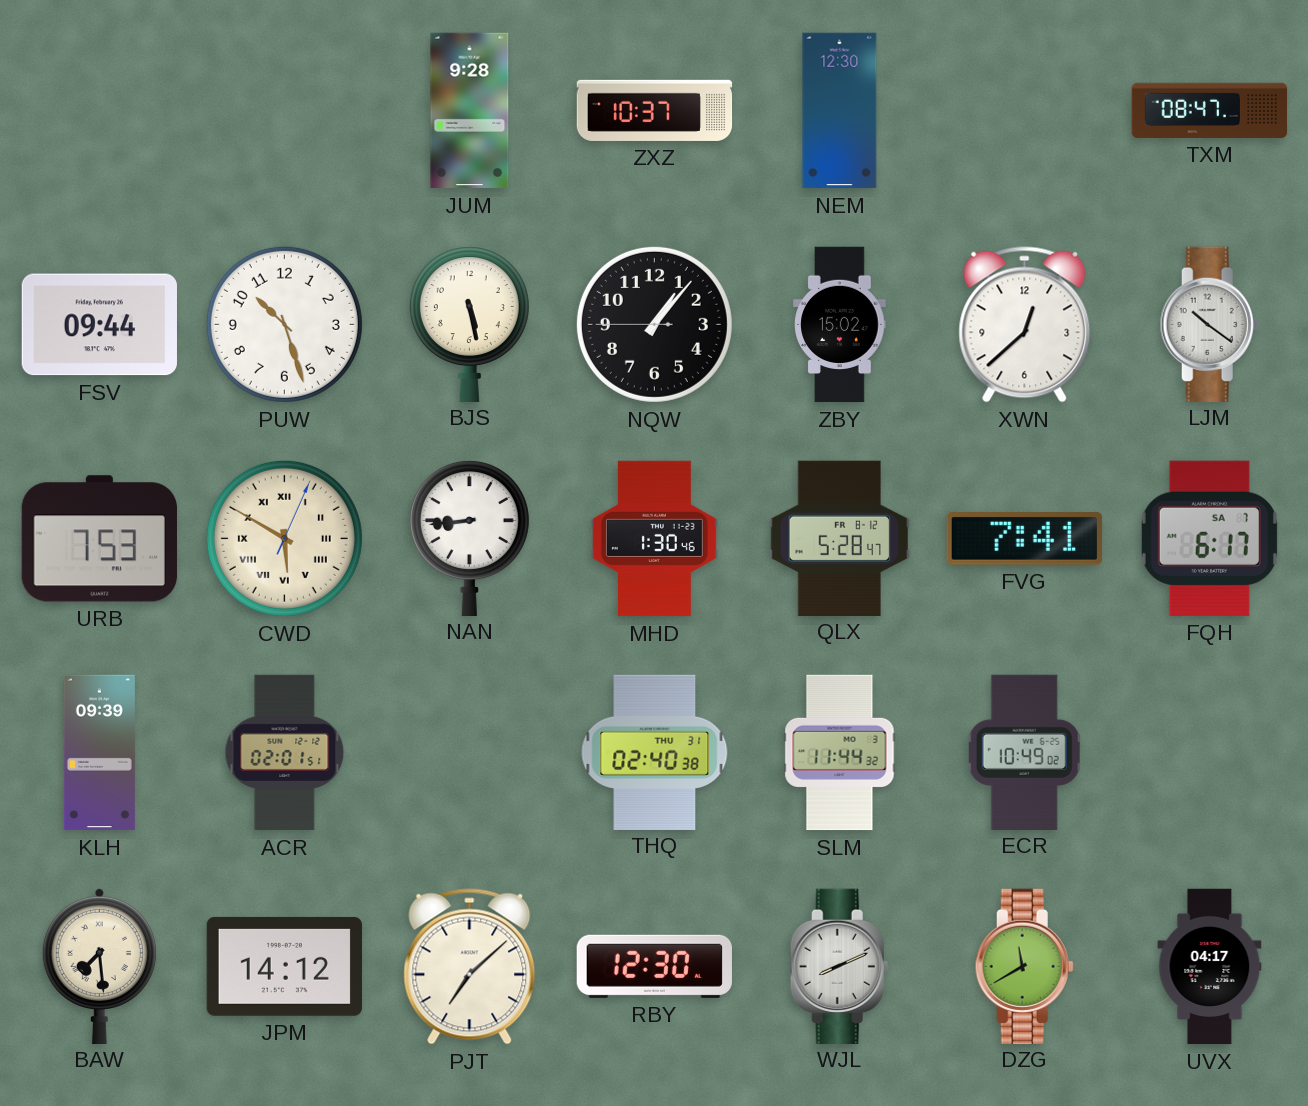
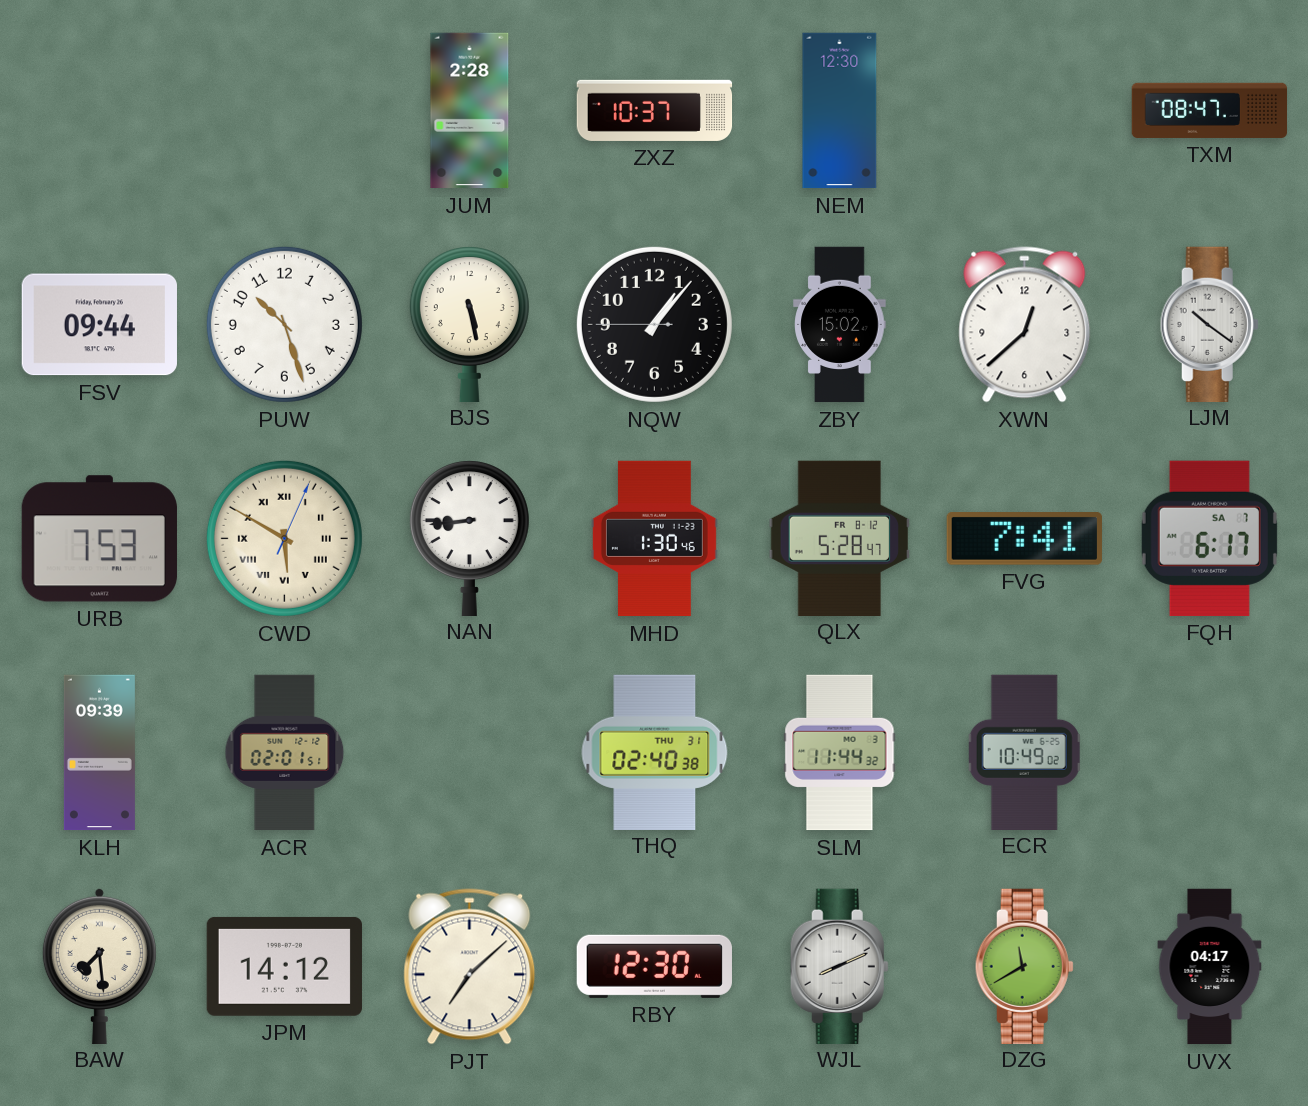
JUM: 9:28 -> 2:28
